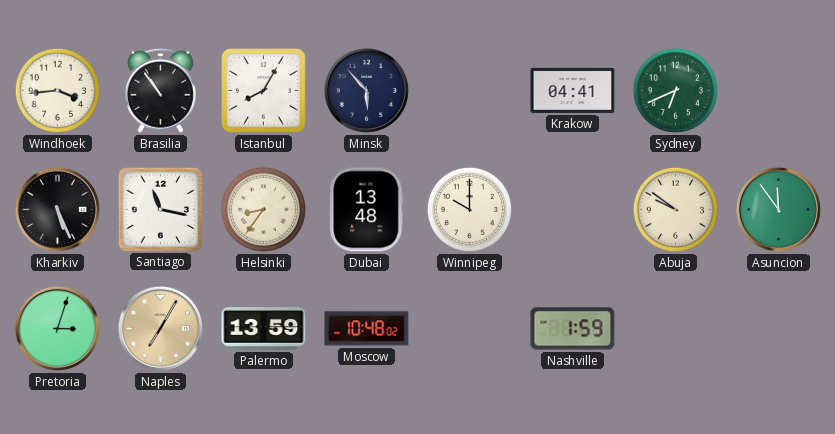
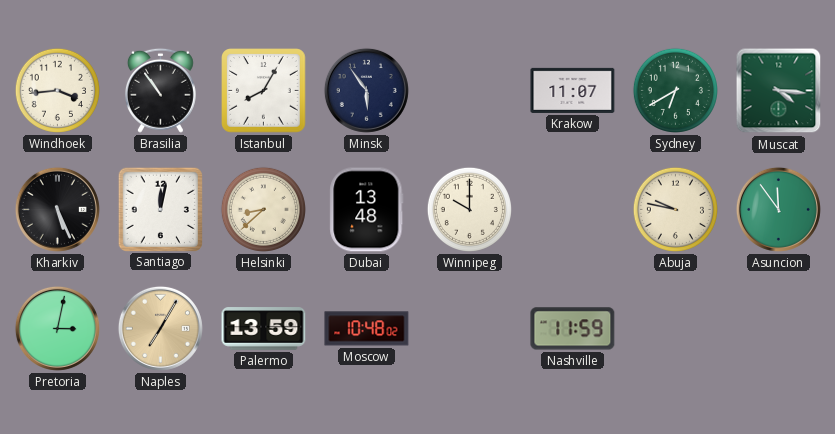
Minsk: 5:53 -> 5:54
Krakow: 04:41 -> 11:07
Sydney: 6:41 -> 6:40
Muscat: none -> 4:16
Santiago: 11:17 -> 12:02
Helsinki: 8:36 -> 8:38
Abuja: 9:51 -> 9:47
Pretoria: 3:03 -> 3:02
Nashville: 1:59 -> 11:59
